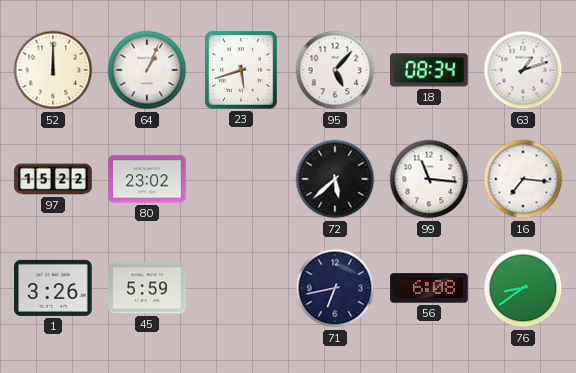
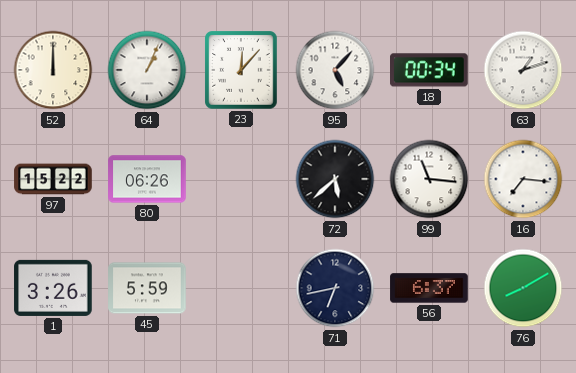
23: 5:42 -> 12:07
18: 08:34 -> 00:34
80: 23:02 -> 06:26
56: 6:08 -> 6:37
76: 8:39 -> 8:10
